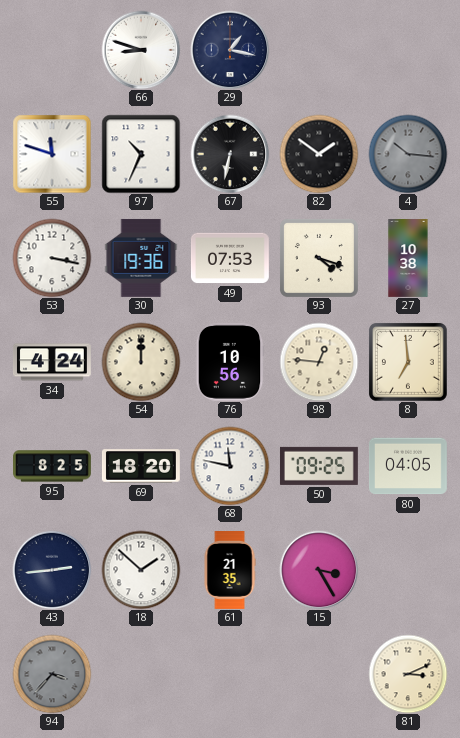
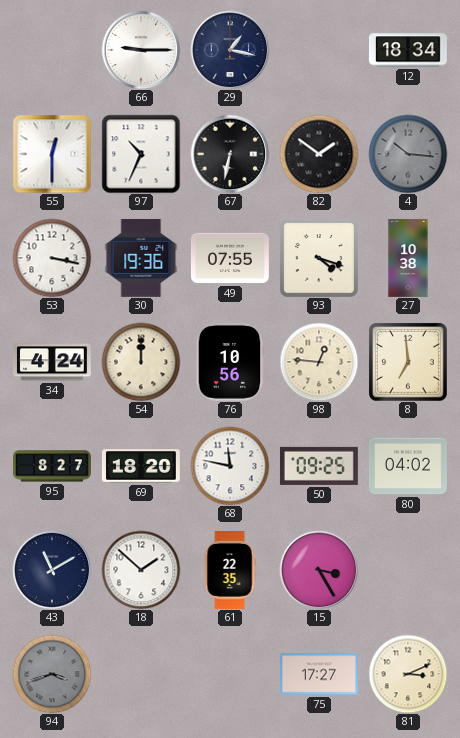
66: 8:48 -> 9:15
12: none -> 18:34
55: 11:48 -> 12:30
49: 07:53 -> 07:55
95: 8:25 -> 8:27
80: 04:05 -> 04:02
43: 2:44 -> 11:10
61: 21:35 -> 22:35
94: 3:37 -> 3:42
75: none -> 17:27
